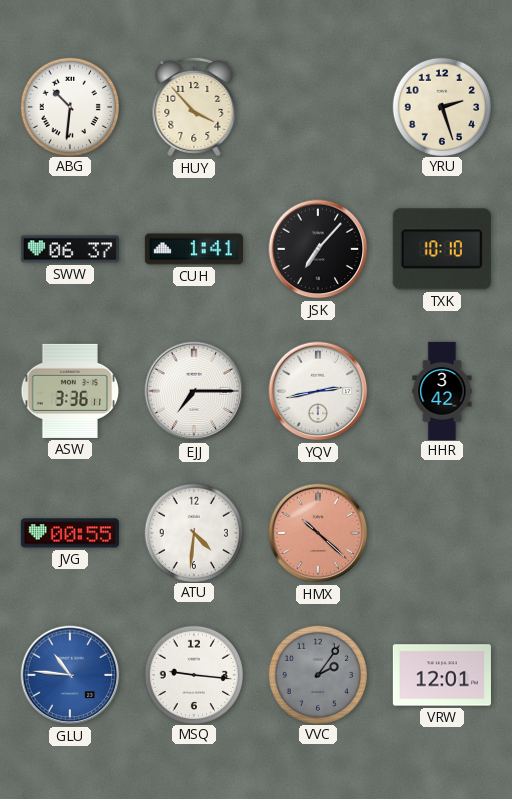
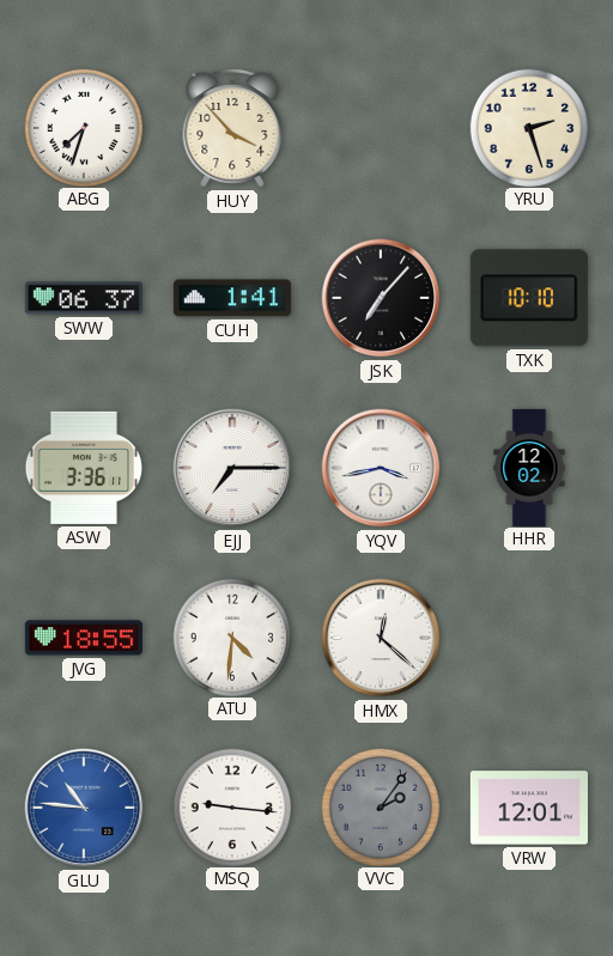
ABG: 10:31 -> 7:33
YQV: 2:43 -> 3:43
HHR: 3:42 -> 12:02
JVG: 00:55 -> 18:55
HMX: 10:22 -> 12:22
HMX dial: salmon -> white
